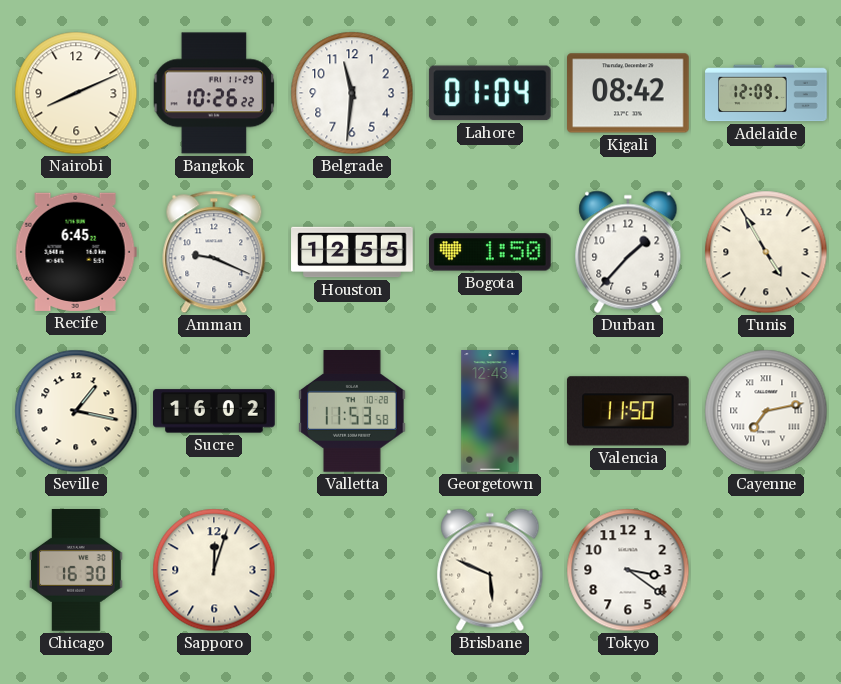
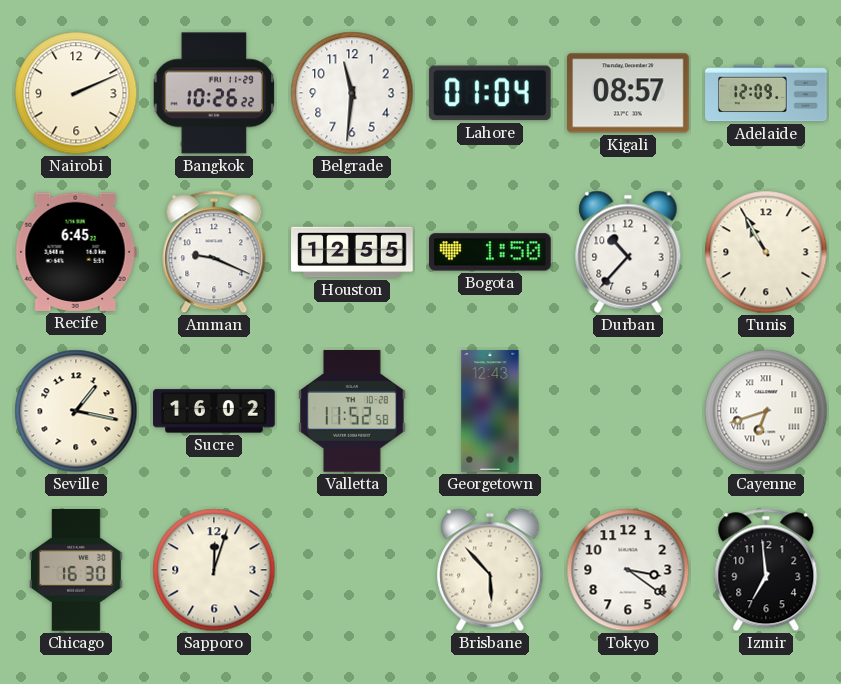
Nairobi: 8:11 -> 2:11
Kigali: 08:42 -> 08:57
Durban: 1:37 -> 10:37
Tunis: 4:55 -> 10:55
Valletta: 11:53 -> 11:52
Valencia: 11:50 -> none
Cayenne: 7:13 -> 6:42
Brisbane: 5:49 -> 5:53
Izmir: none -> 6:59
